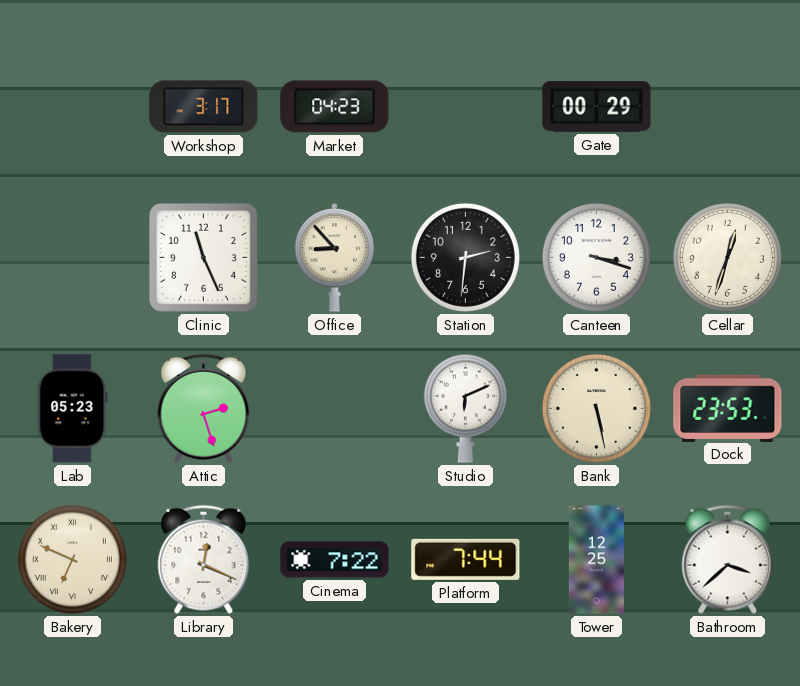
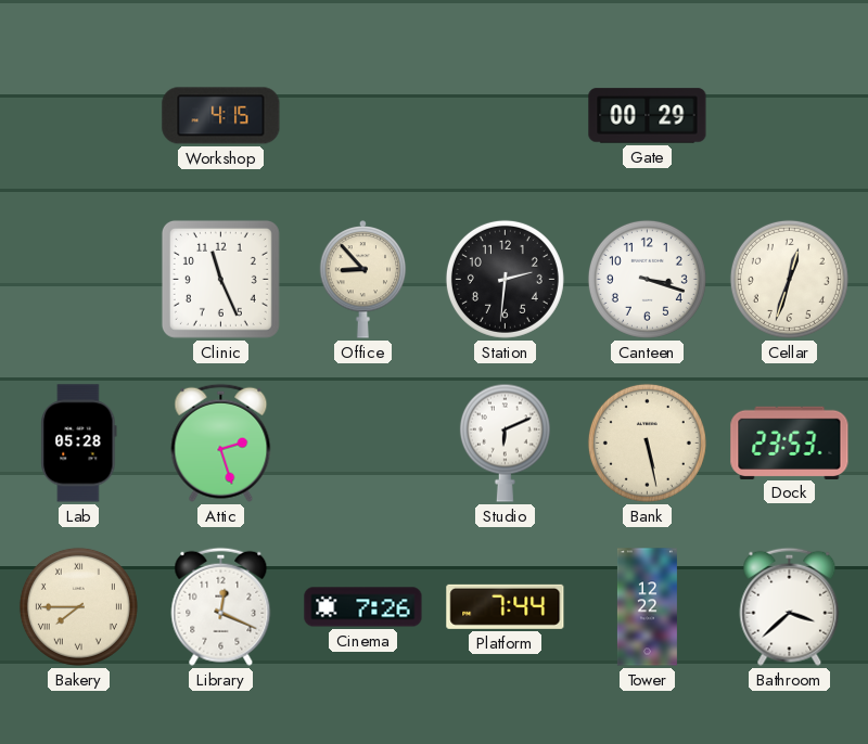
Workshop: 3:17 -> 4:15
Market: 04:23 -> none
Lab: 05:23 -> 05:28
Bakery: 6:49 -> 7:45
Cinema: 7:22 -> 7:26
Tower: 12:25 -> 12:22
